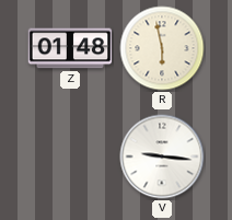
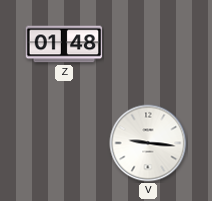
R: 5:58 -> none
